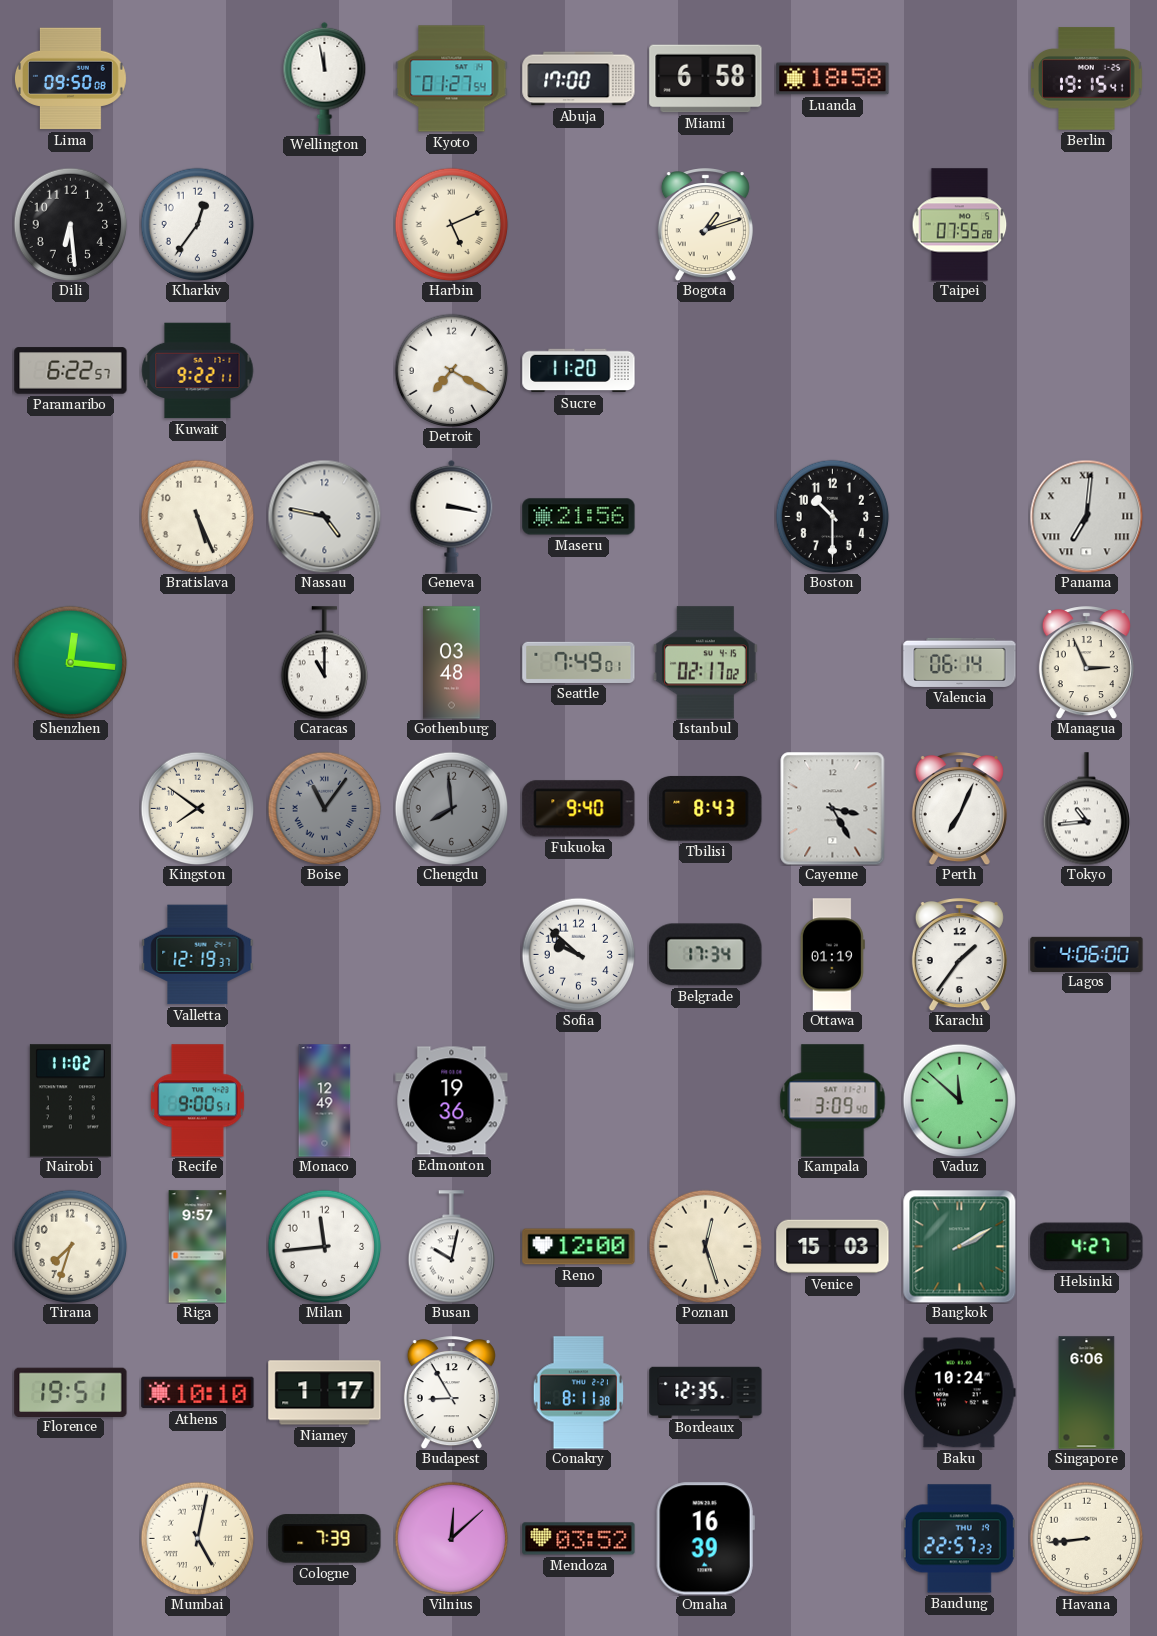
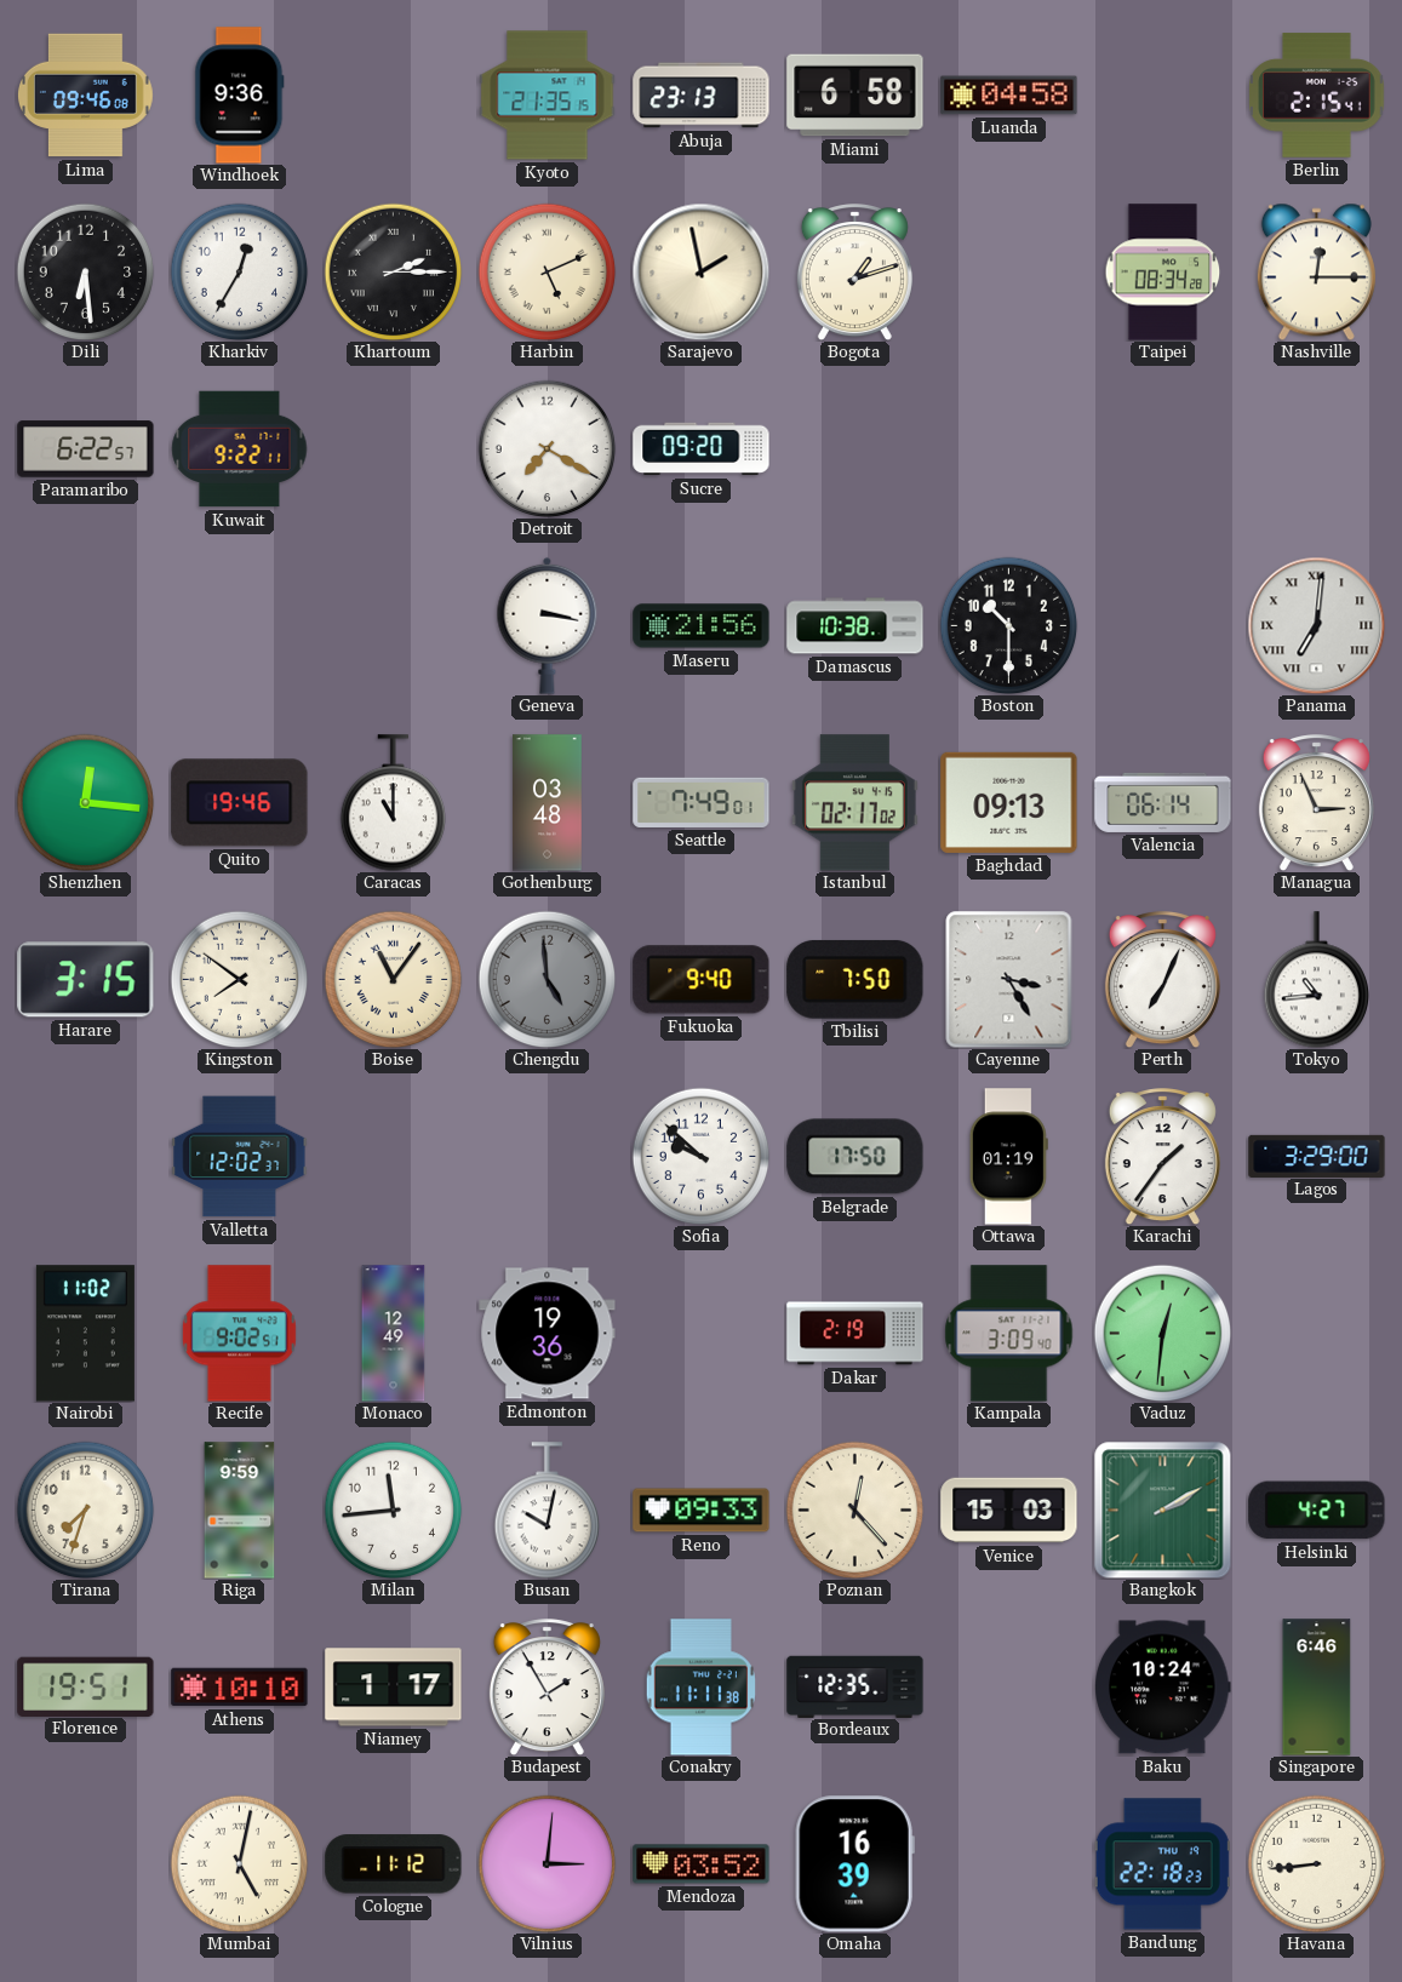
Lima: 09:50 -> 09:46
Windhoek: none -> 9:36
Wellington: 11:58 -> none
Kyoto: 01:27 -> 21:35
Abuja: 17:00 -> 23:13
Luanda: 18:58 -> 04:58
Berlin: 19:15 -> 2:15
Kharkiv: 12:36 -> 12:35
Khartoum: none -> 2:15
Sarajevo: none -> 1:58
Taipei: 07:55 -> 08:34
Nashville: none -> 12:15
Sucre: 11:20 -> 09:20
Bratislava: 5:26 -> none
Nassau: 4:47 -> none
Damascus: none -> 10:38
Quito: none -> 19:46
Baghdad: none -> 09:13
Harare: none -> 3:15
Boise dial: grey -> cream
Chengdu: 7:59 -> 4:59
Tbilisi: 8:43 -> 7:50
Valletta: 12:19 -> 12:02
Belgrade: 17:34 -> 17:50
Lagos: 4:06 -> 3:29
Recife: 9:00 -> 9:02
Dakar: none -> 2:19
Vaduz: 11:52 -> 12:31
Riga: 9:57 -> 9:59
Reno: 12:00 -> 09:33
Poznan: 12:27 -> 12:23
Budapest: 8:55 -> 1:55
Conakry: 8:11 -> 11:11
Singapore: 6:06 -> 6:46
Cologne: 7:39 -> 11:12
Vilnius: 12:08 -> 3:01
Bandung: 22:57 -> 22:18
